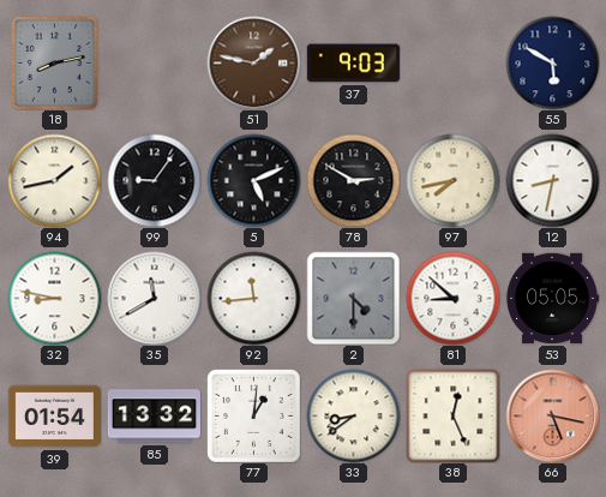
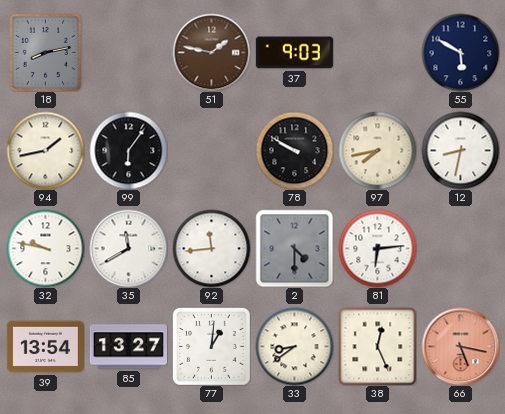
99: 9:06 -> 6:06
5: 5:11 -> none
78: 2:50 -> 9:50
32: 8:47 -> 9:47
81: 8:52 -> 6:14
53: 05:05 -> none
39: 01:54 -> 13:54
85: 13:32 -> 13:27
